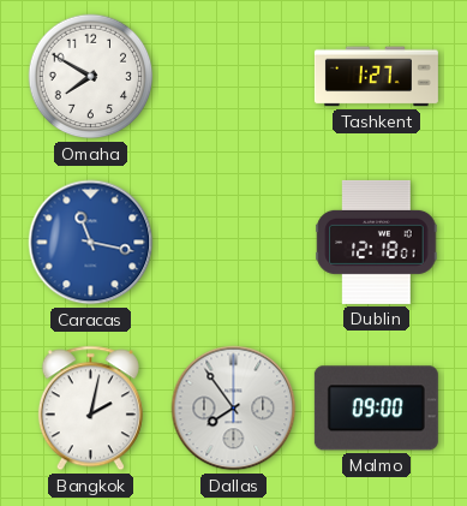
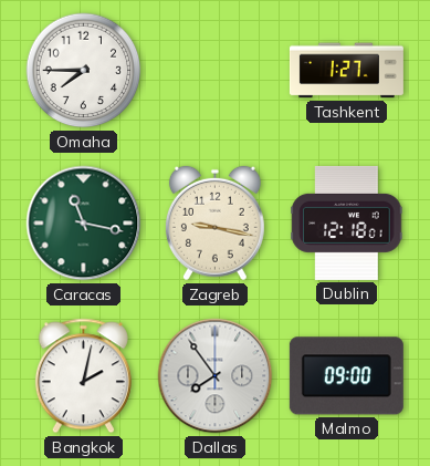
Omaha: 7:50 -> 7:45
Caracas dial: blue -> green
Zagreb: none -> 9:17
